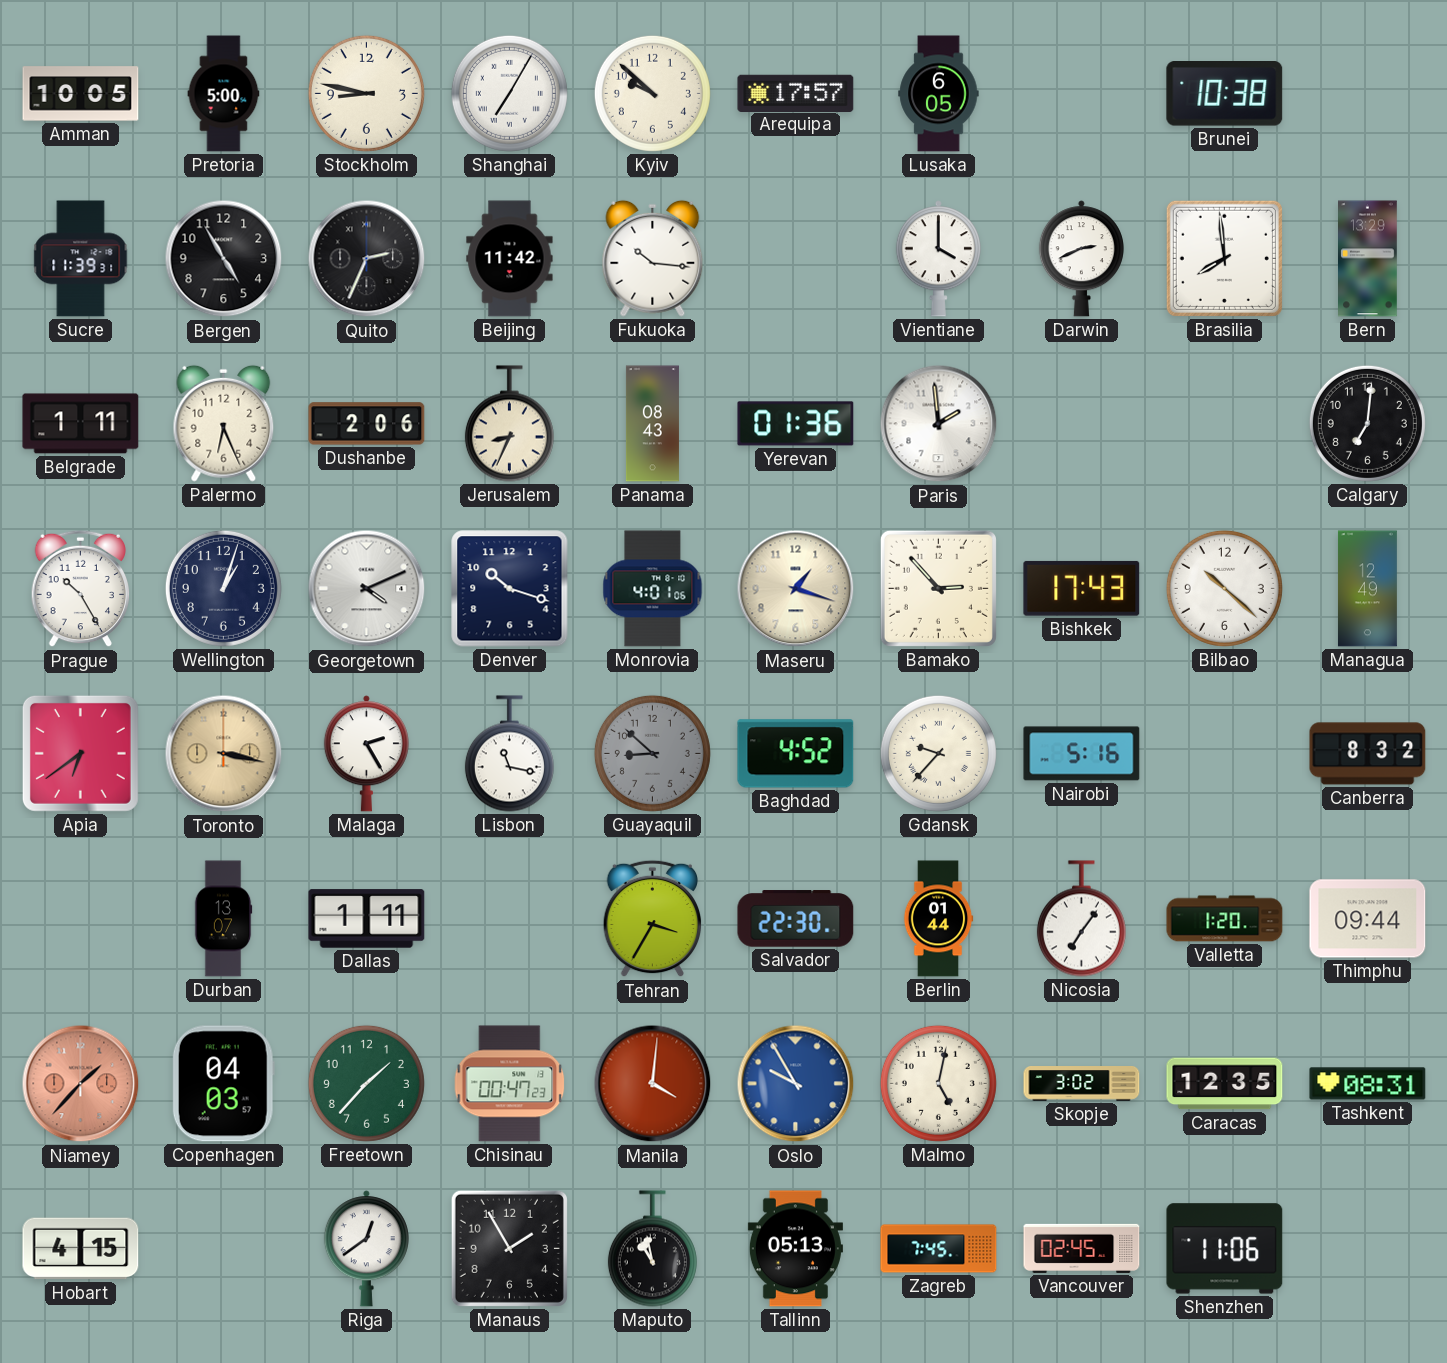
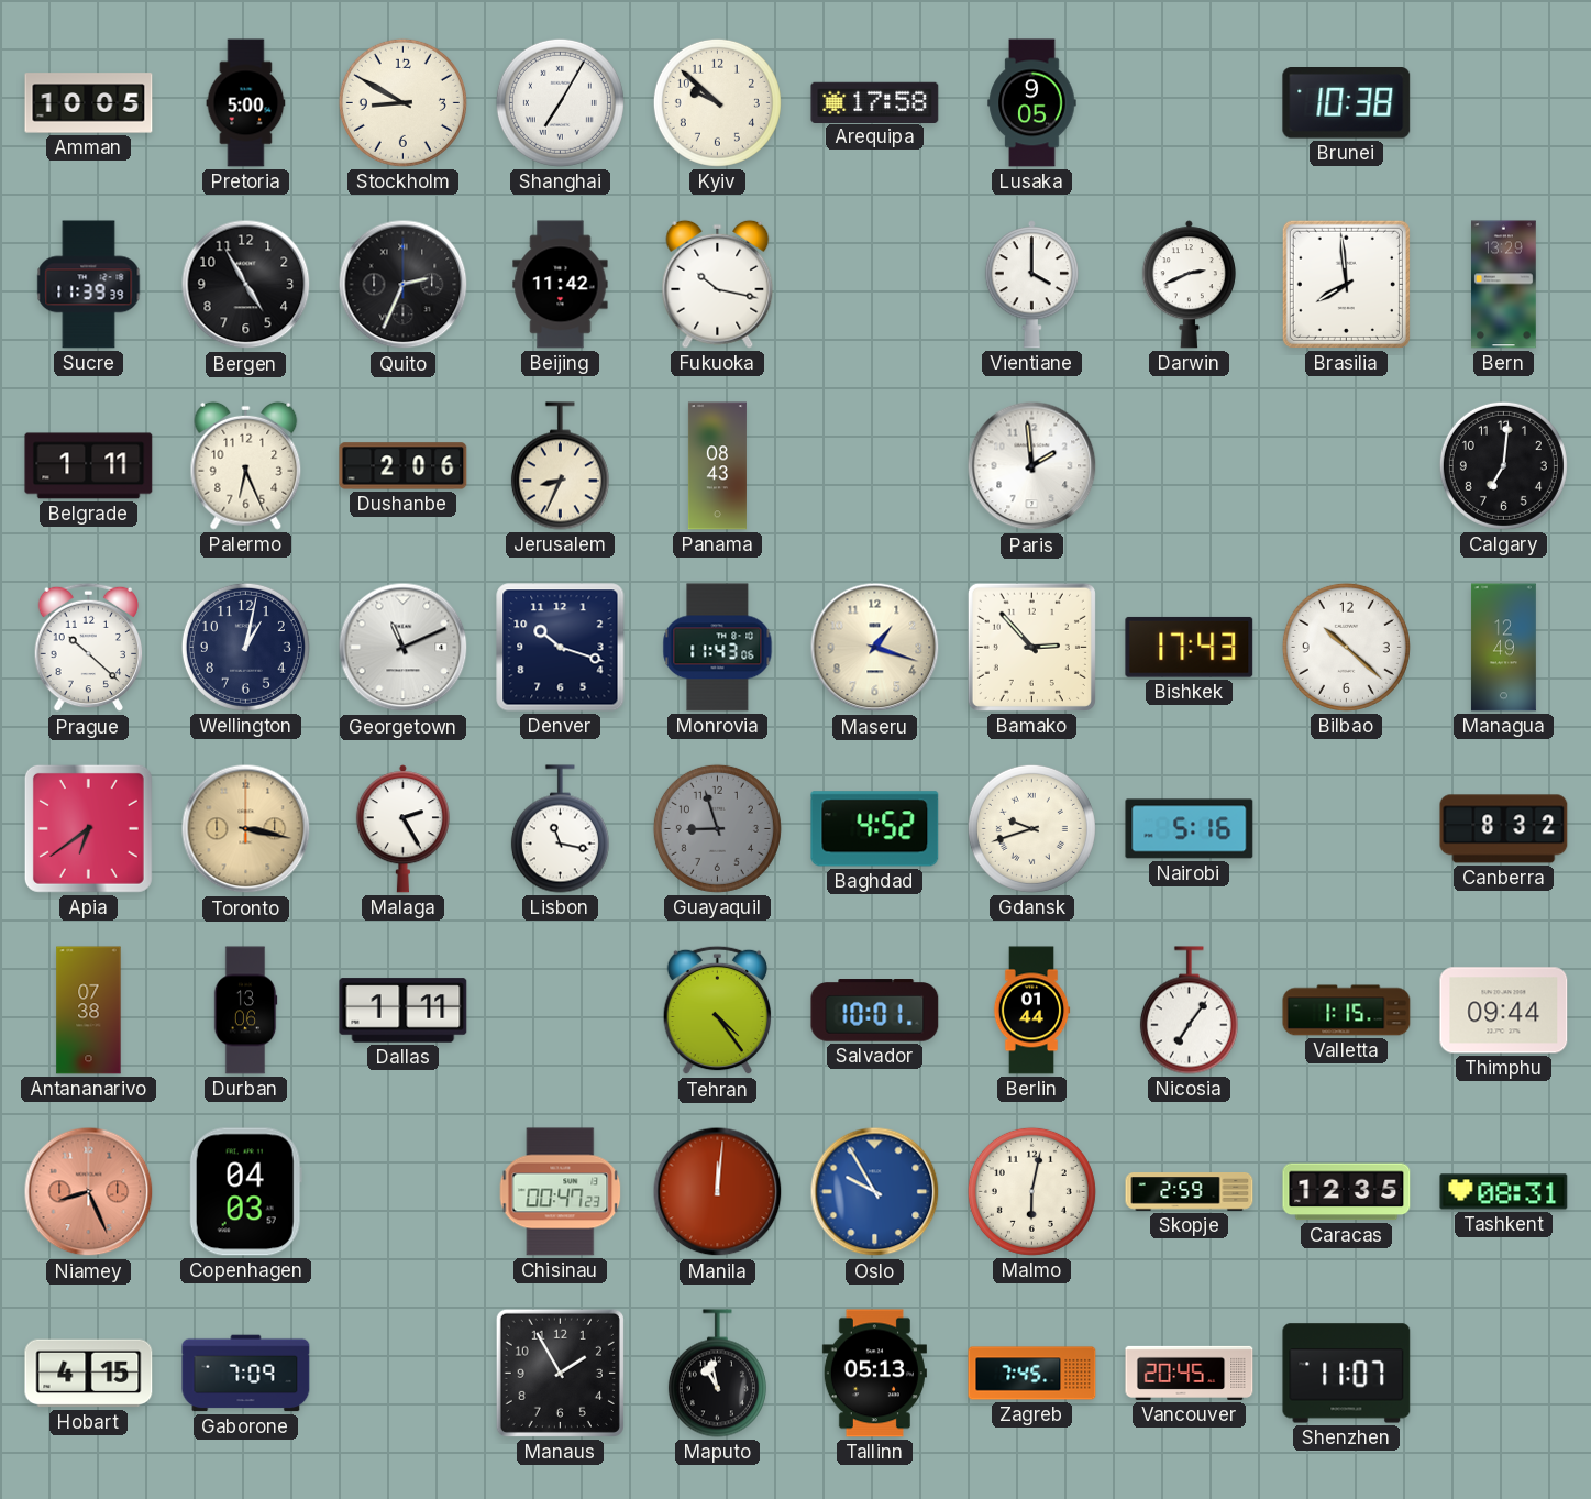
Stockholm: 8:47 -> 8:50
Arequipa: 17:57 -> 17:58
Lusaka: 6:05 -> 9:05
Sucre: 11:39:31 -> 11:39:39
Fukuoka: 10:16 -> 10:17
Yerevan: 01:36 -> none
Prague: 10:25 -> 10:22
Wellington: 1:03 -> 1:02
Georgetown: 4:11 -> 11:11
Monrovia: 4:01 -> 11:43
Guayaquil: 8:52 -> 8:57
Gdansk: 9:37 -> 9:42
Antananarivo: none -> 07:38
Durban: 13:07 -> 13:06
Tehran: 3:35 -> 4:24
Salvador: 22:30 -> 10:01
Valletta: 1:20 -> 1:15
Niamey: 1:37 -> 8:26
Freetown: 1:37 -> none
Manila: 4:01 -> 12:01
Malmo: 5:02 -> 6:02
Skopje: 3:02 -> 2:59
Gaborone: none -> 7:09
Riga: 12:39 -> none
Vancouver: 02:45 -> 20:45
Shenzhen: 11:06 -> 11:07
